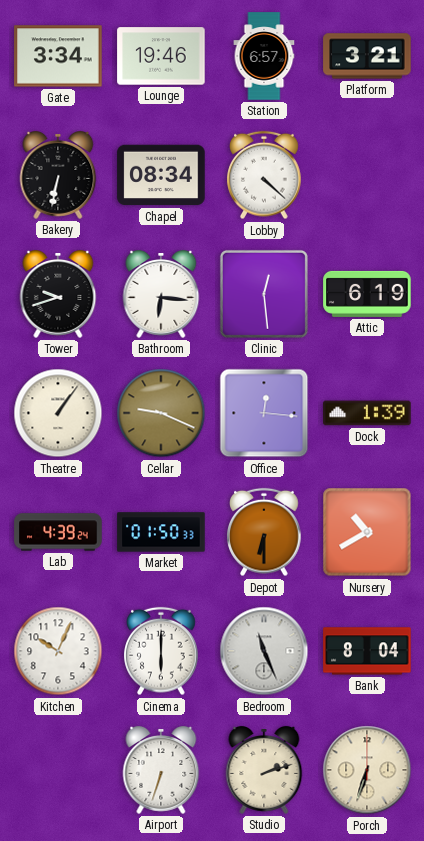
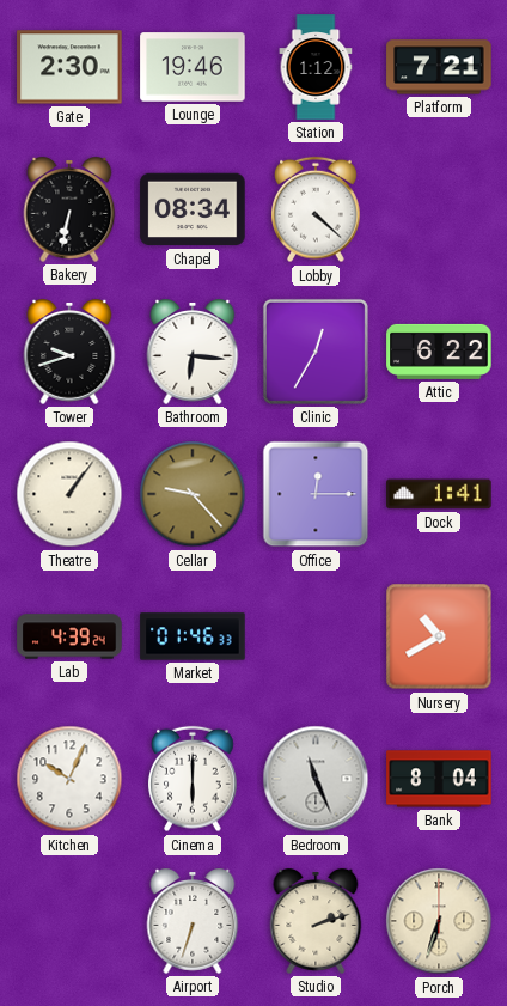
Gate: 3:34 -> 2:30
Station: 6:57 -> 1:12
Platform: 3:21 -> 7:21
Clinic: 12:29 -> 12:35
Attic: 6:19 -> 6:22
Cellar: 9:19 -> 9:23
Office: 12:16 -> 12:15
Dock: 1:39 -> 1:41
Market: 01:50 -> 01:46
Depot: 6:30 -> none
